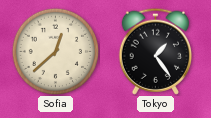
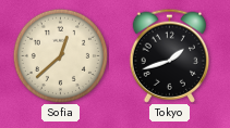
Tokyo: 1:24 -> 1:42
